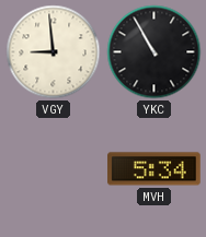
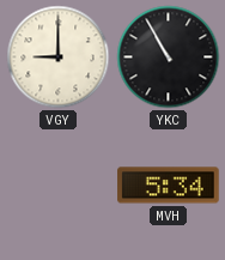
VGY: 8:59 -> 9:00
